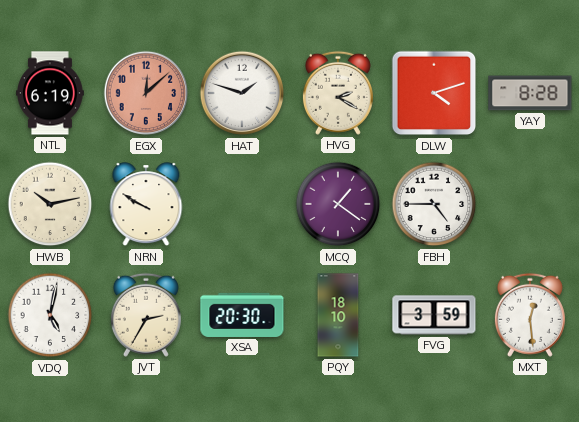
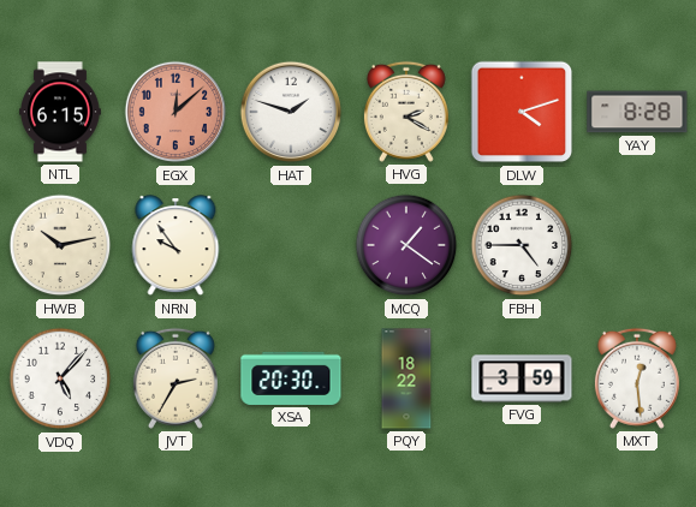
NTL: 6:19 -> 6:15
NRN: 9:50 -> 9:54
VDQ: 5:02 -> 5:07
PQY: 18:10 -> 18:22
